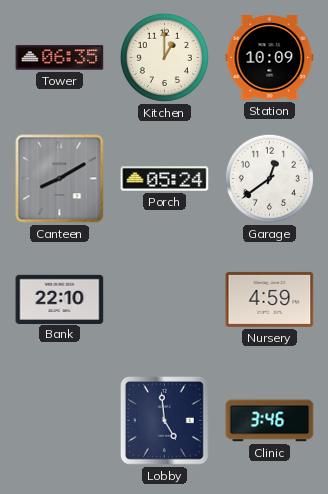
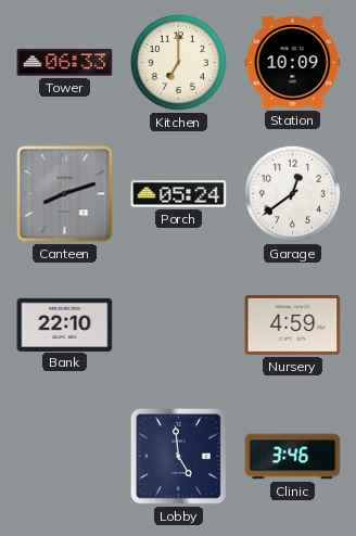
Tower: 06:35 -> 06:33
Kitchen: 1:00 -> 7:00
Canteen: 8:10 -> 8:12
